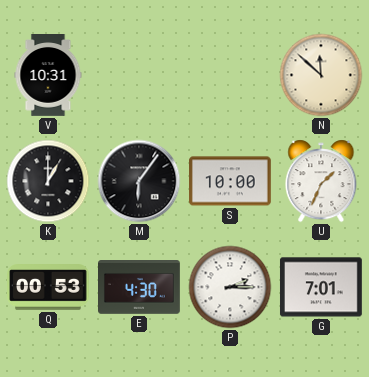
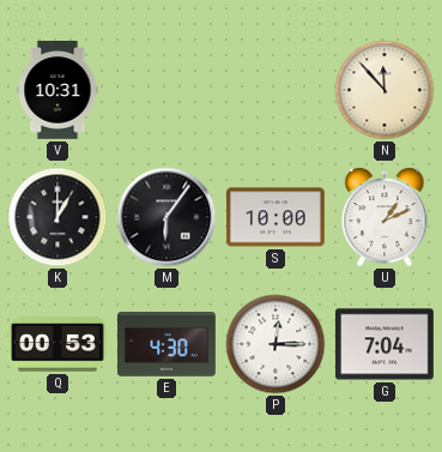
N: 11:52 -> 11:53
U: 1:34 -> 1:11
P: 2:15 -> 12:15
G: 7:01 -> 7:04
